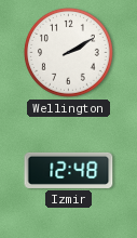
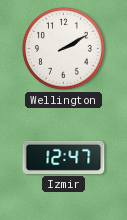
Izmir: 12:48 -> 12:47
